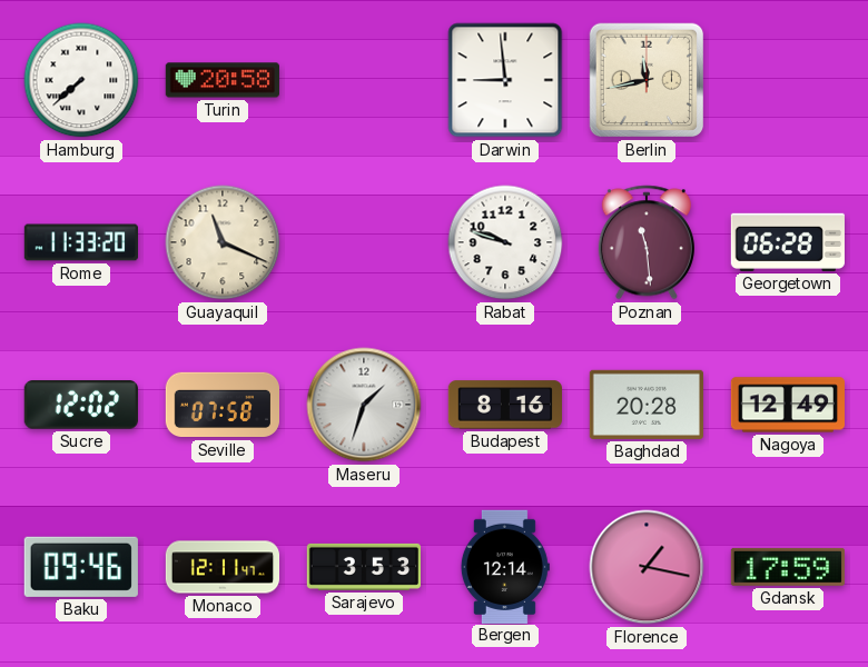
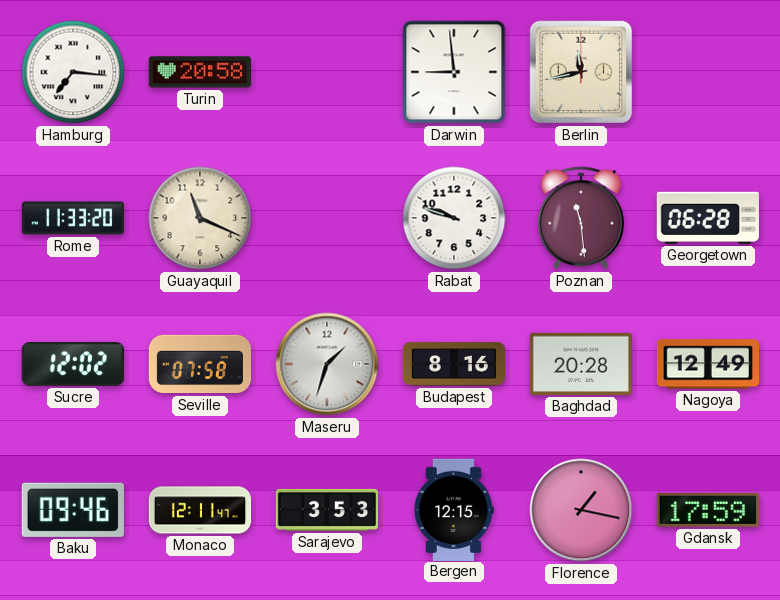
Hamburg: 7:38 -> 7:16
Bergen: 12:14 -> 12:15
